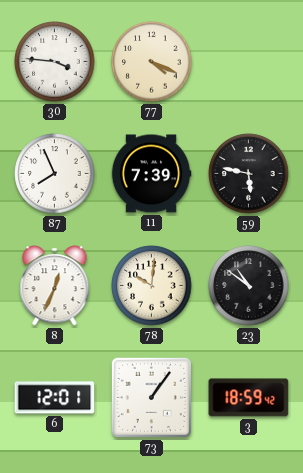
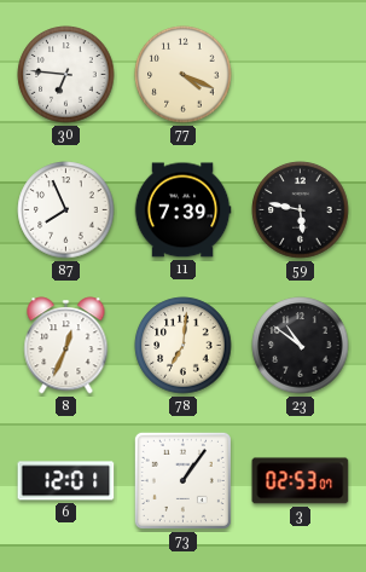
30: 3:46 -> 6:46
78: 10:01 -> 7:01
3: 18:59 -> 02:53
